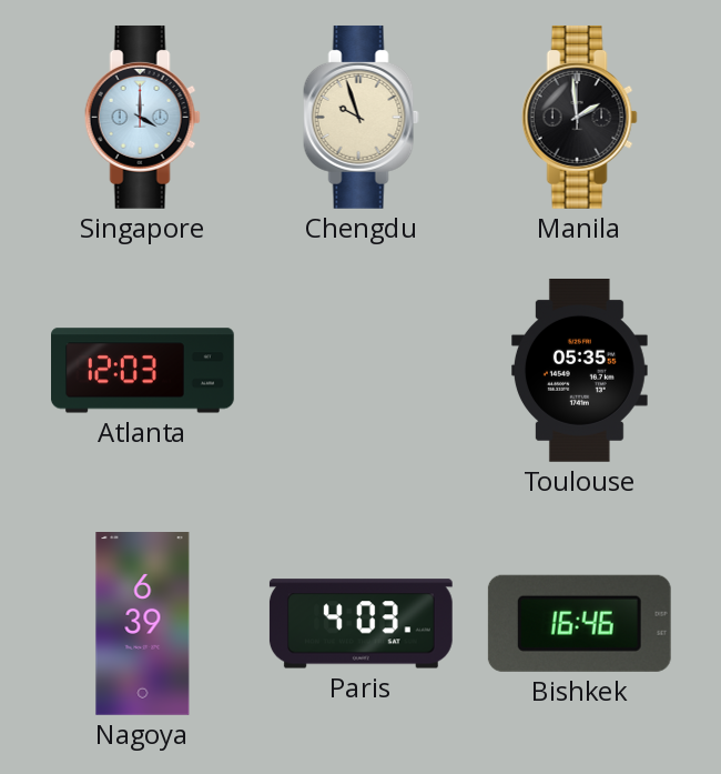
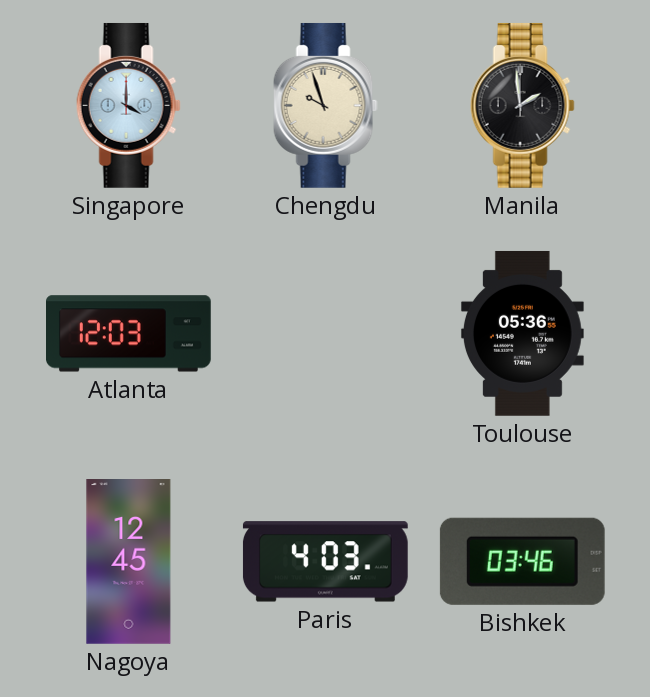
Toulouse: 05:35 -> 05:36
Nagoya: 6:39 -> 12:45
Bishkek: 16:46 -> 03:46
